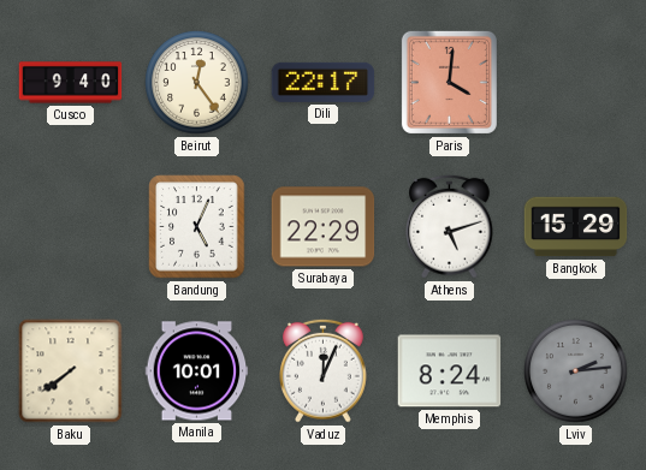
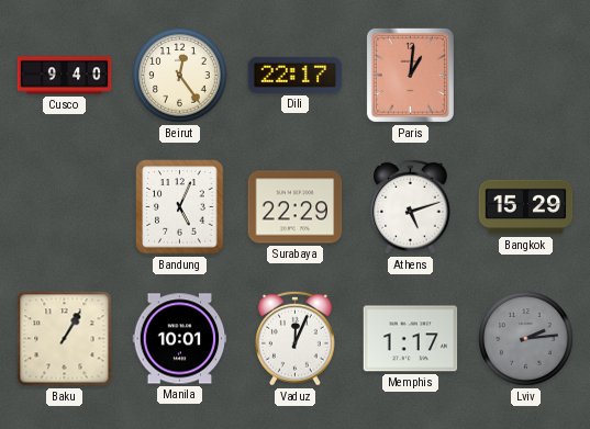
Paris: 4:01 -> 1:01
Baku: 7:39 -> 1:05
Memphis: 8:24 -> 1:17
